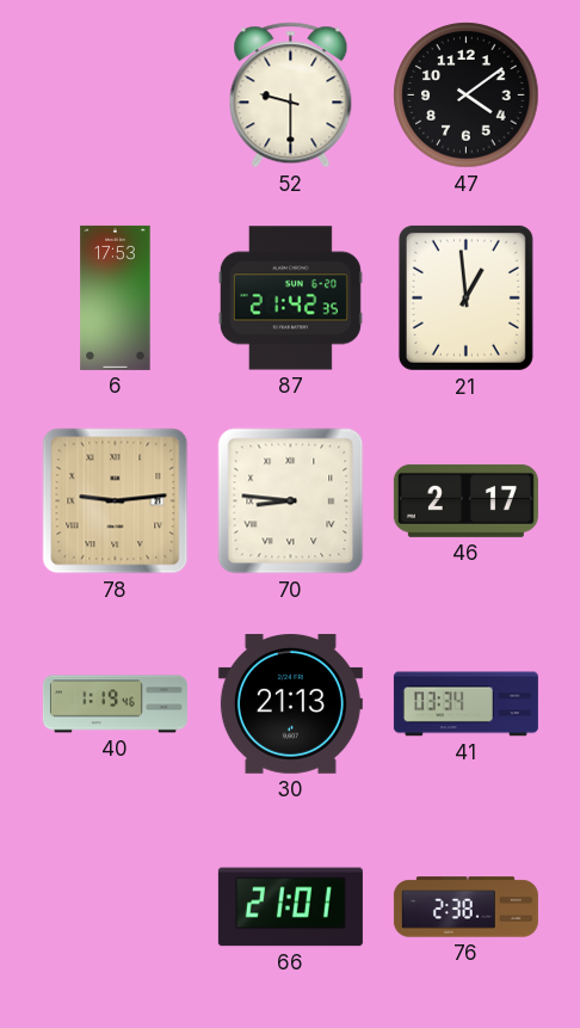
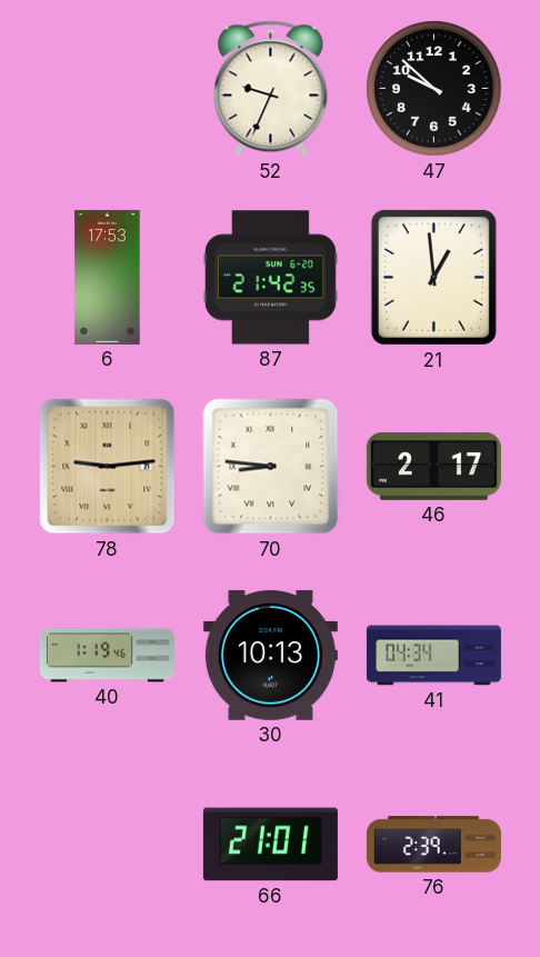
52: 9:30 -> 9:34
47: 4:09 -> 9:52
30: 21:13 -> 10:13
41: 03:34 -> 04:34
76: 2:38 -> 2:39
